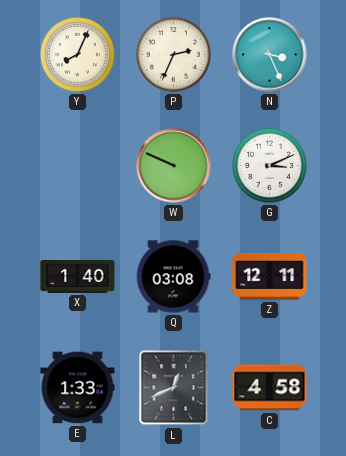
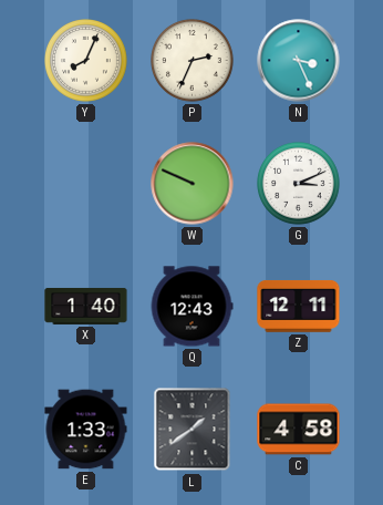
Q: 03:08 -> 12:43
L: 12:41 -> 1:39
